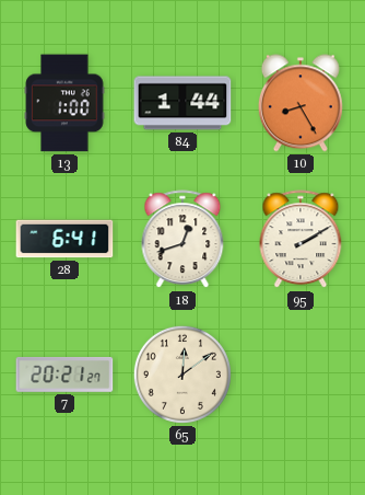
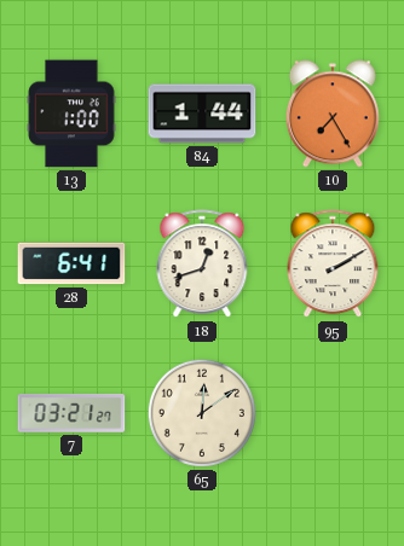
10: 8:25 -> 7:25
7: 20:21 -> 03:21
